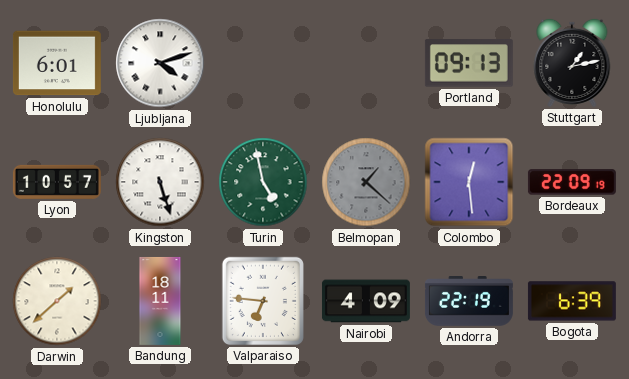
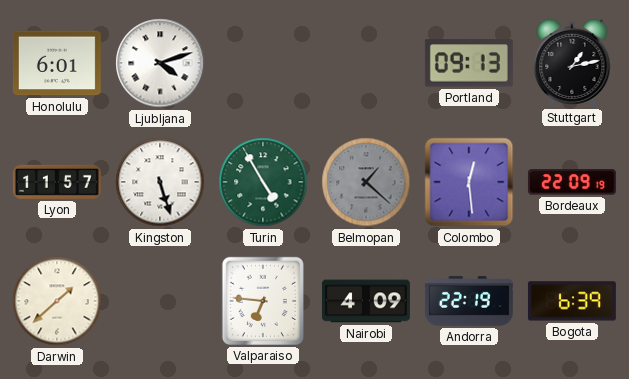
Lyon: 10:57 -> 11:57
Turin: 4:58 -> 4:55
Bandung: 18:11 -> none
